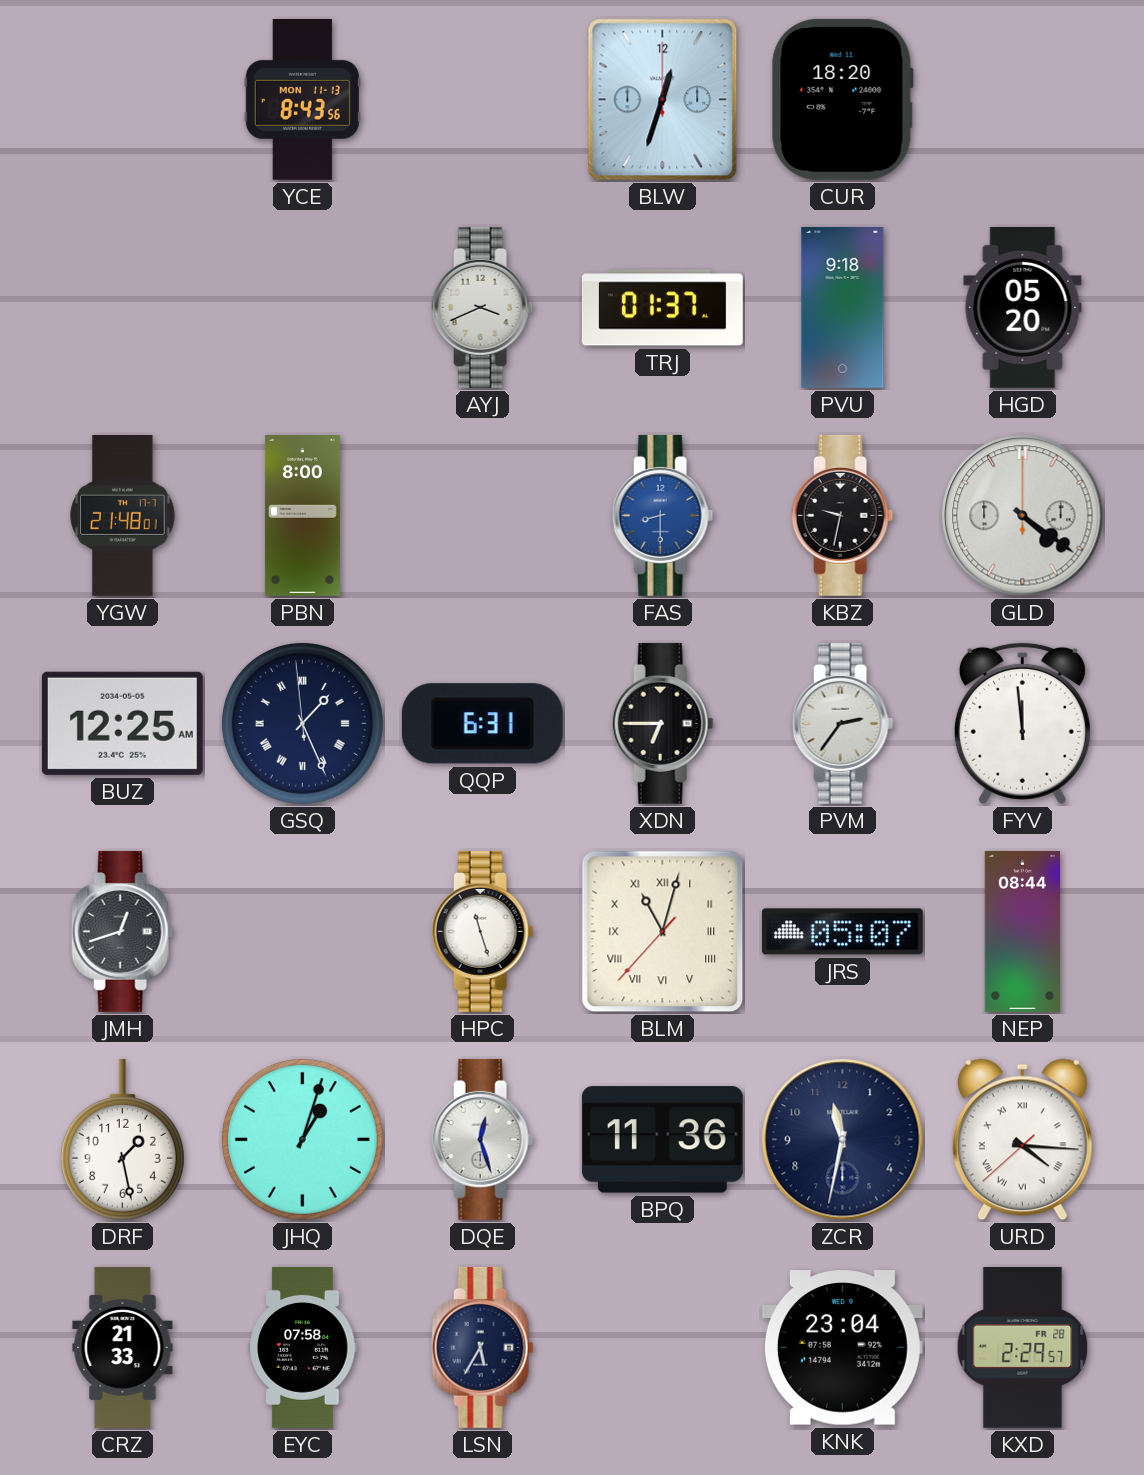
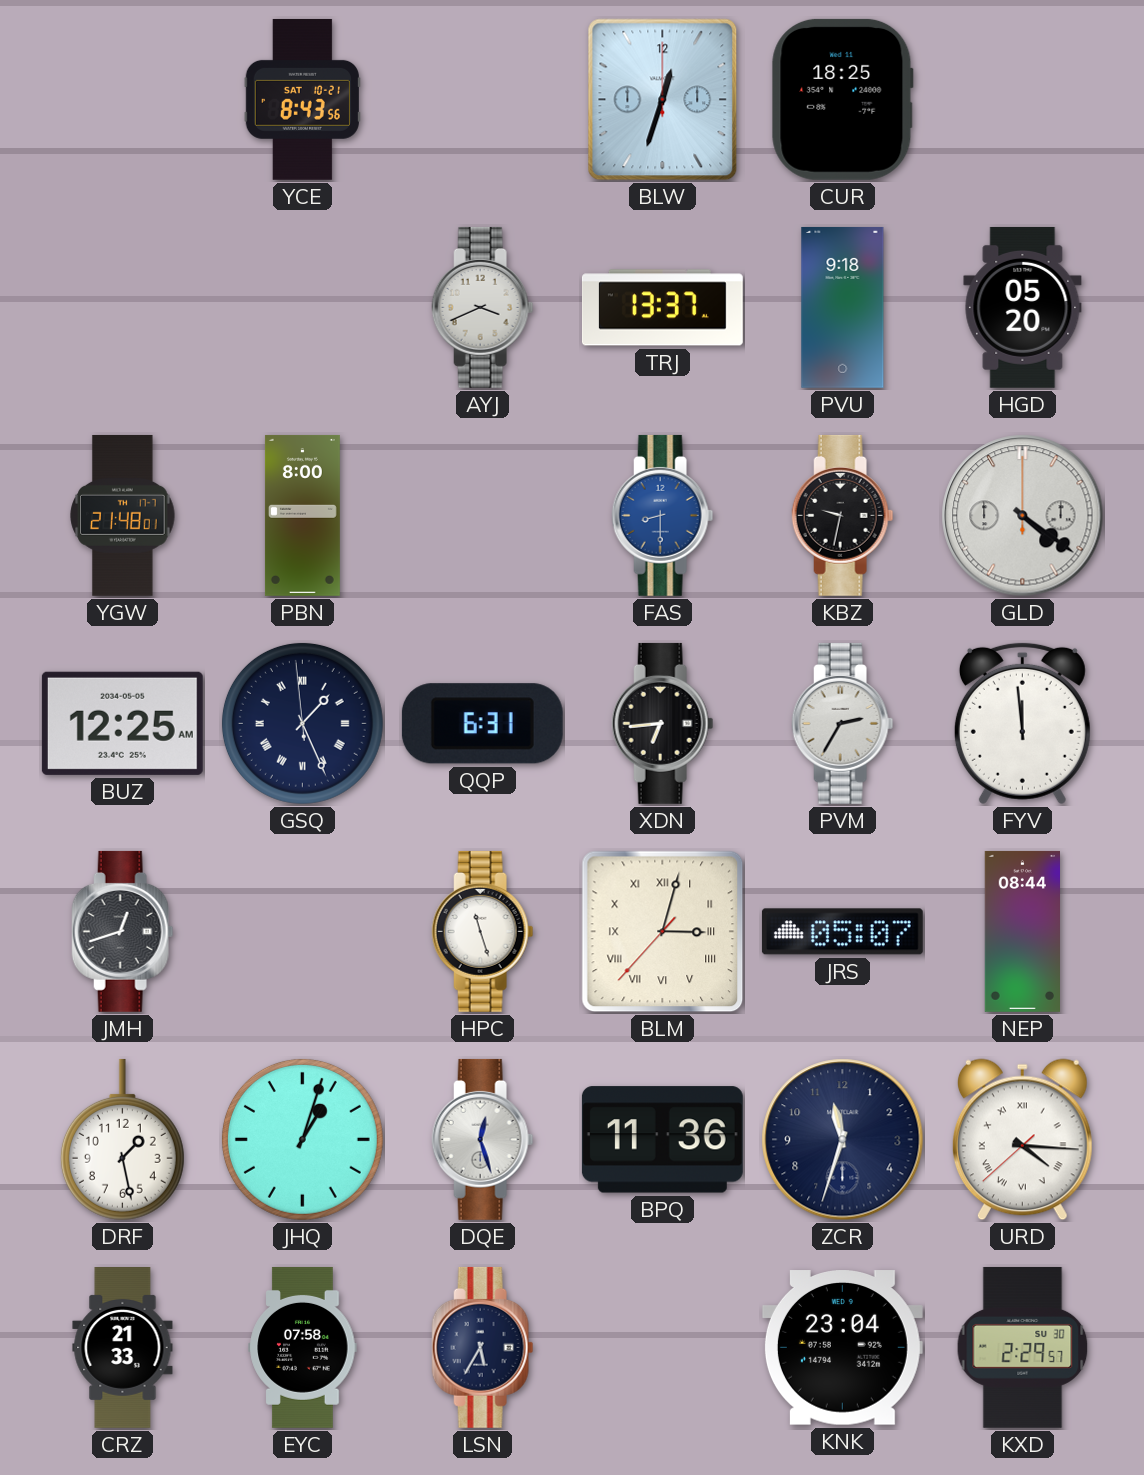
YCE date: MON 11-13 -> SAT 10-21
CUR: 18:20 -> 18:25
TRJ: 01:37 -> 13:37
XDN: 6:45 -> 6:44
PVM: 2:36 -> 2:35
BLM: 11:02 -> 3:02
ZCR: 11:32 -> 11:33
KXD date: FR 28 -> SU 30
